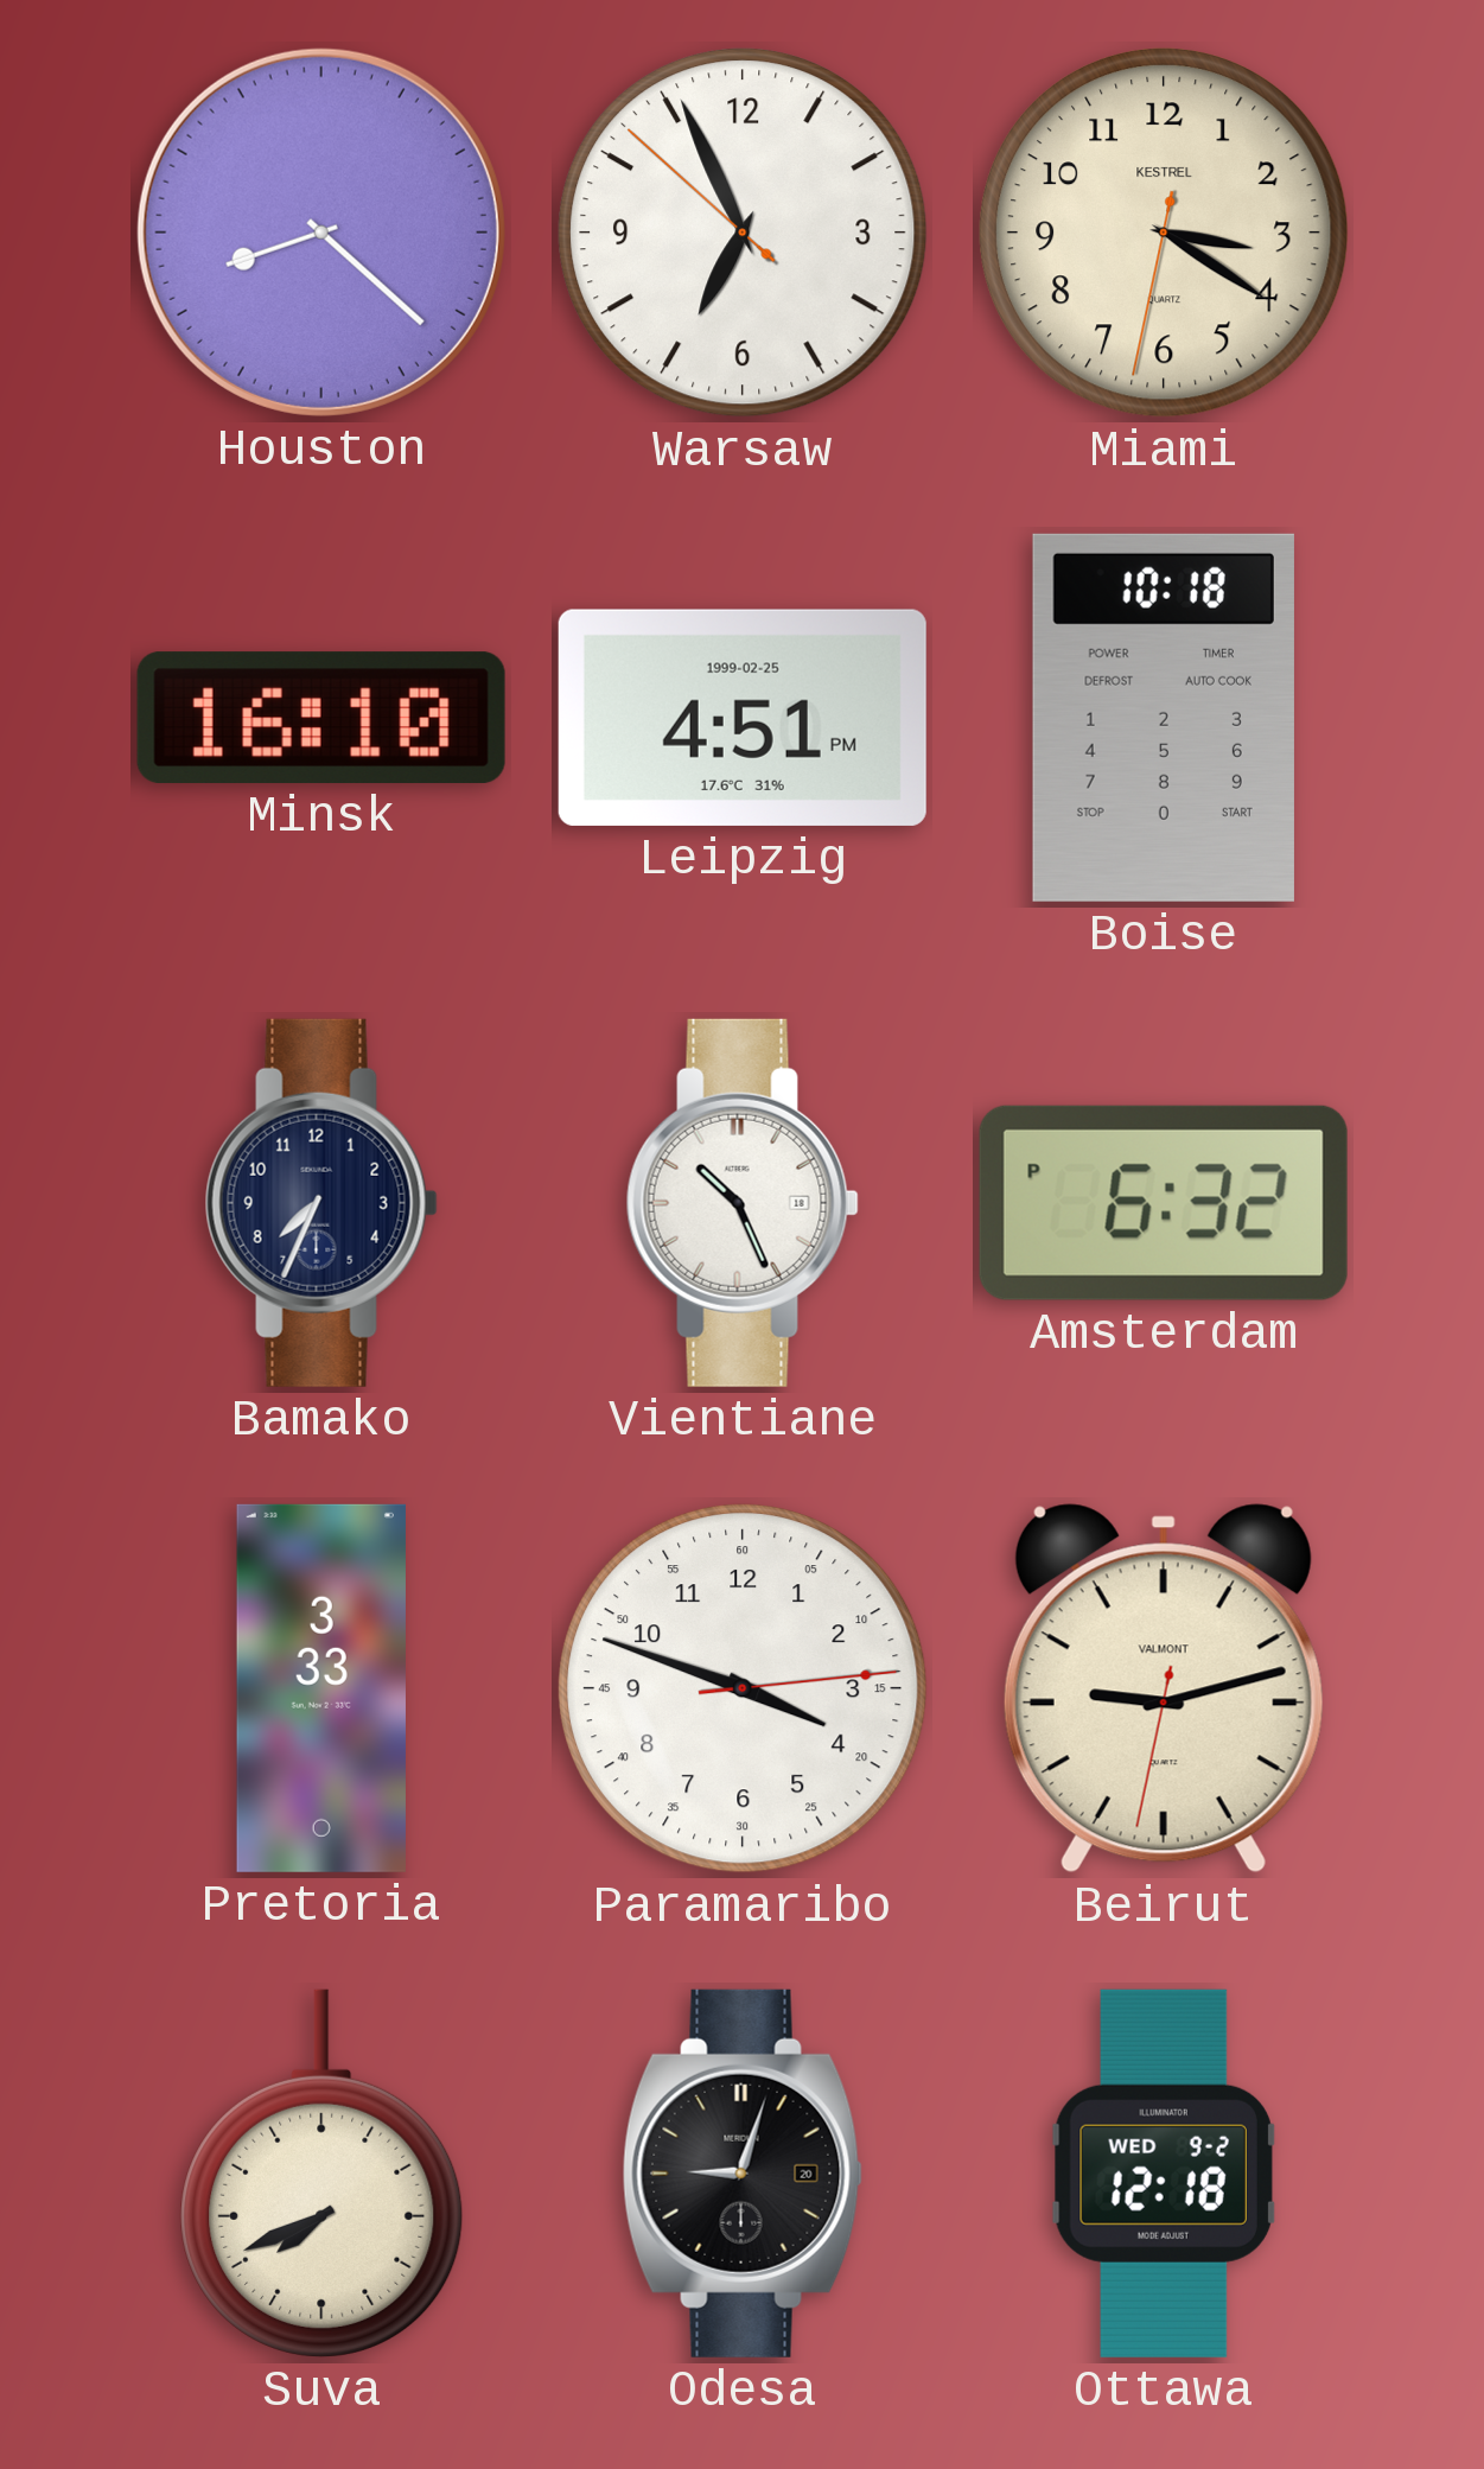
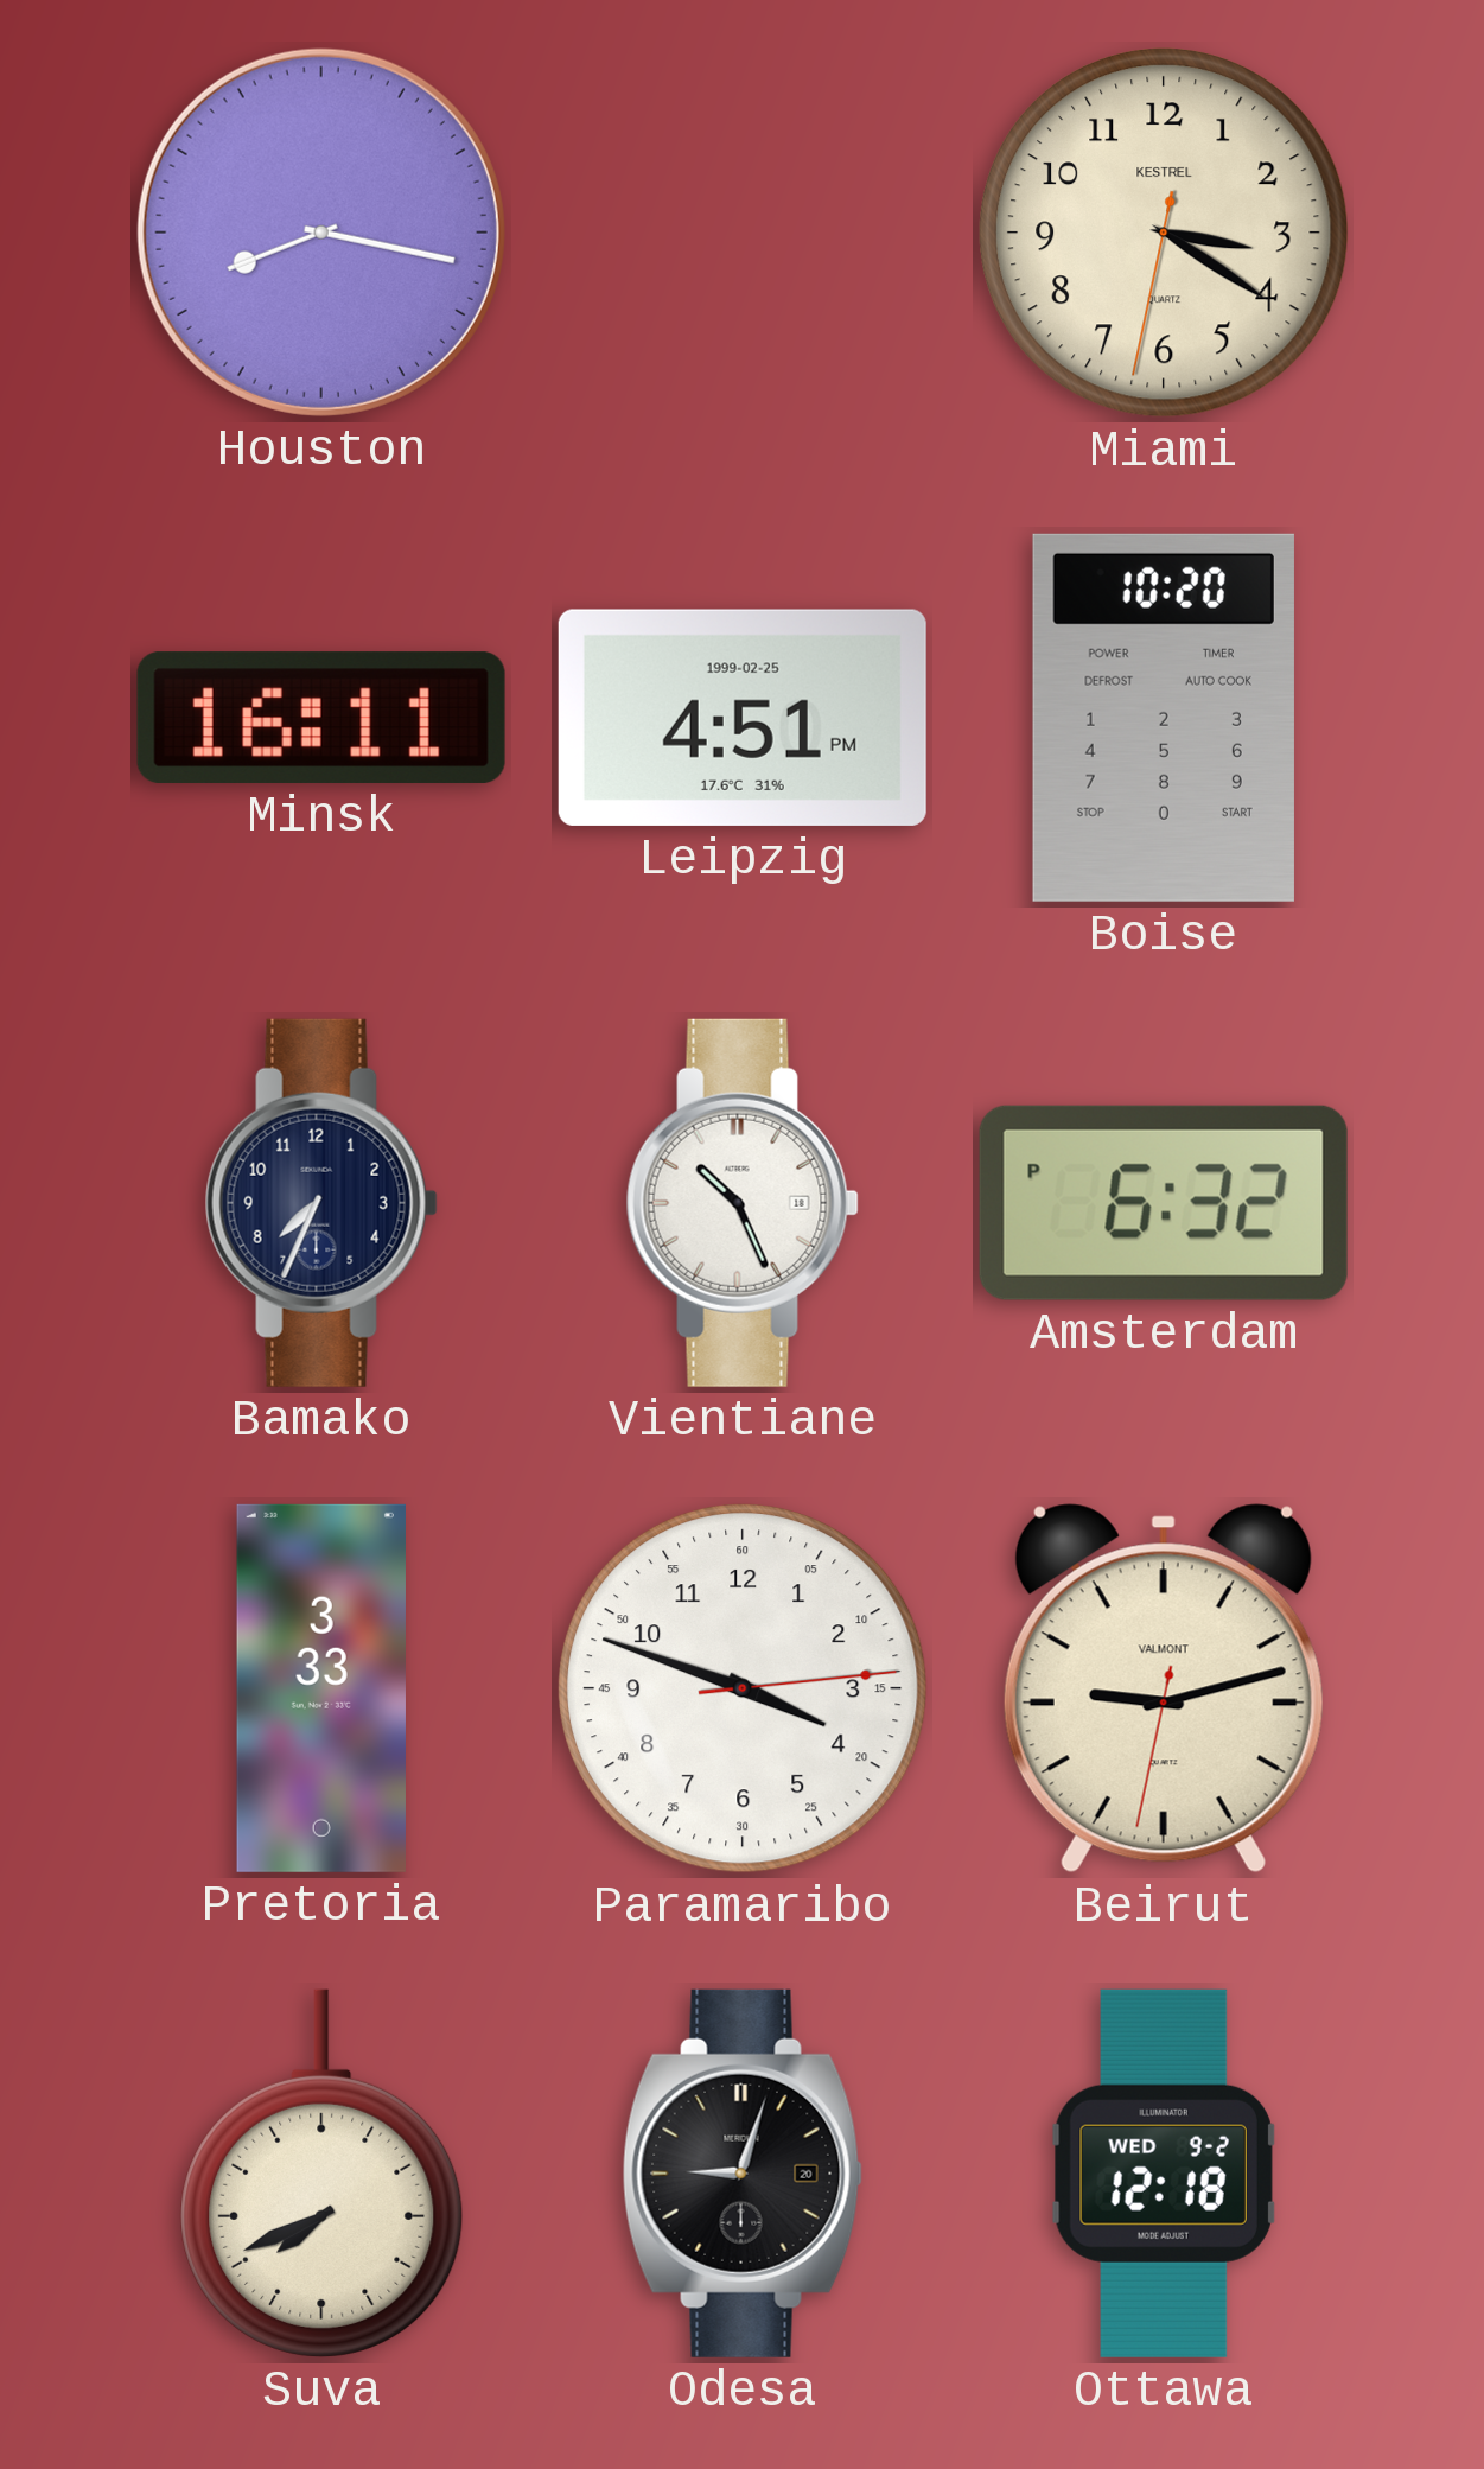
Houston: 8:22 -> 8:17
Warsaw: 6:55 -> none
Minsk: 16:10 -> 16:11
Boise: 10:18 -> 10:20
